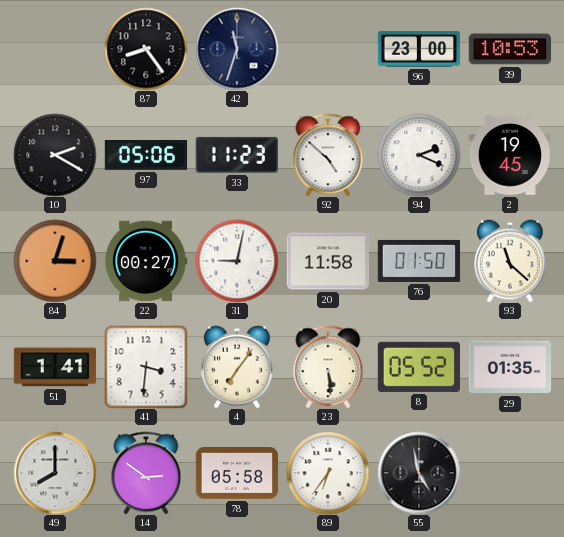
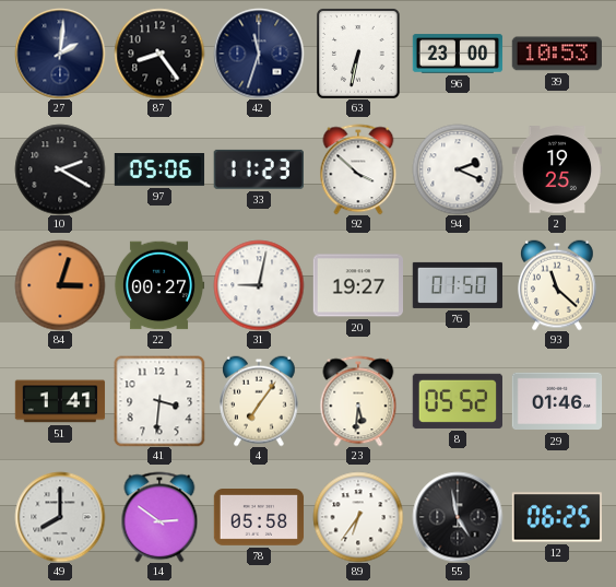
27: none -> 2:01
63: none -> 6:32
92: 4:52 -> 3:52
2: 19:45 -> 19:25
20: 11:58 -> 19:27
23: 5:29 -> 5:31
29: 01:35 -> 01:46
12: none -> 06:25
